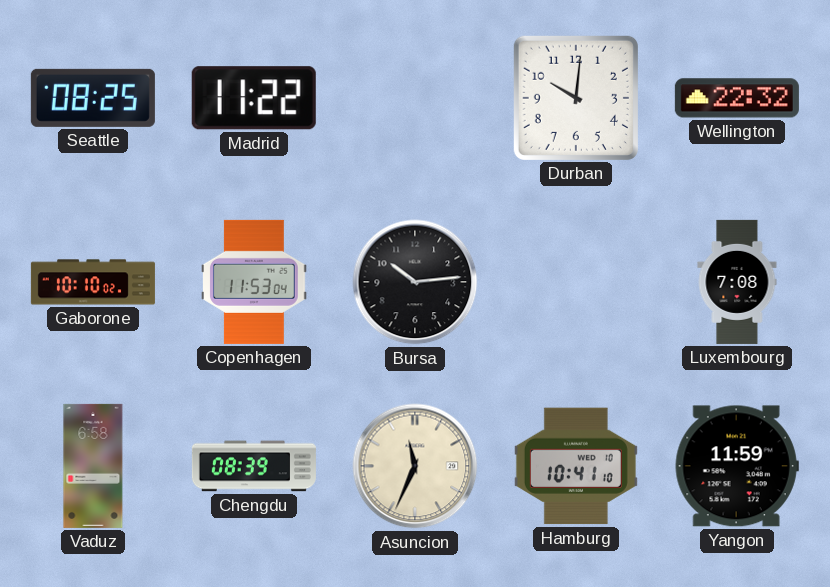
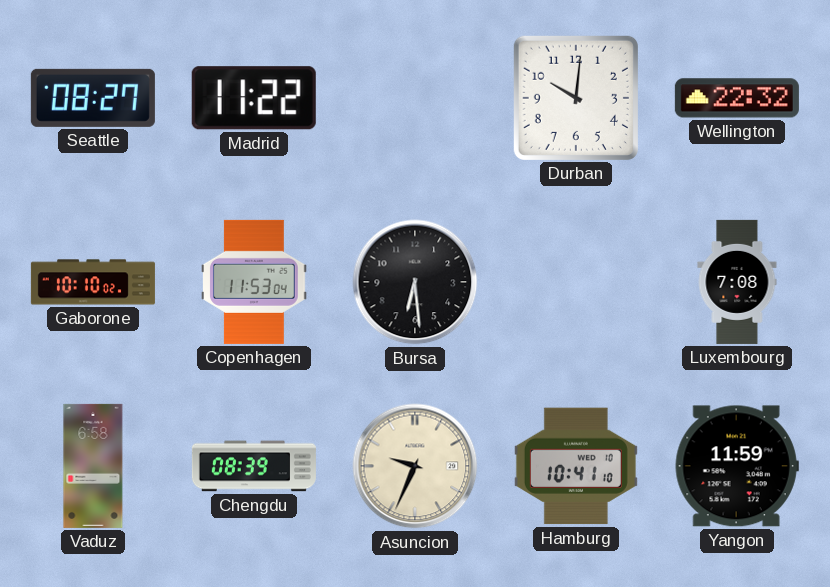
Seattle: 08:25 -> 08:27
Bursa: 10:14 -> 6:29
Asuncion: 11:34 -> 9:34
